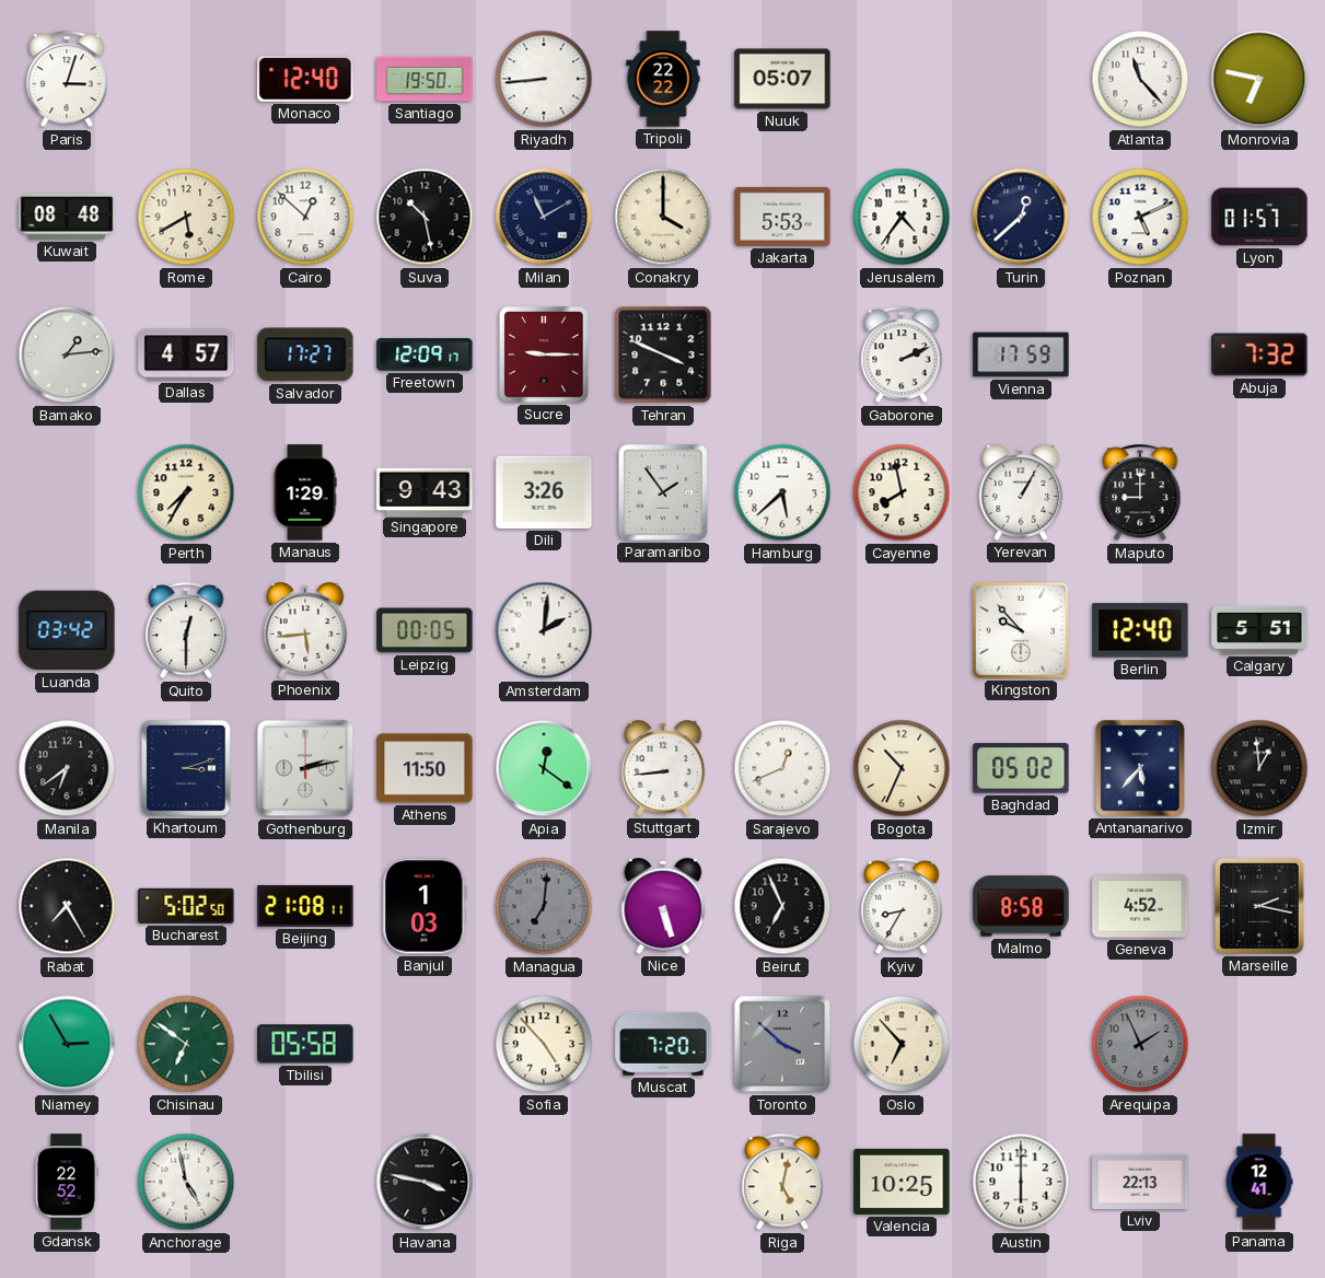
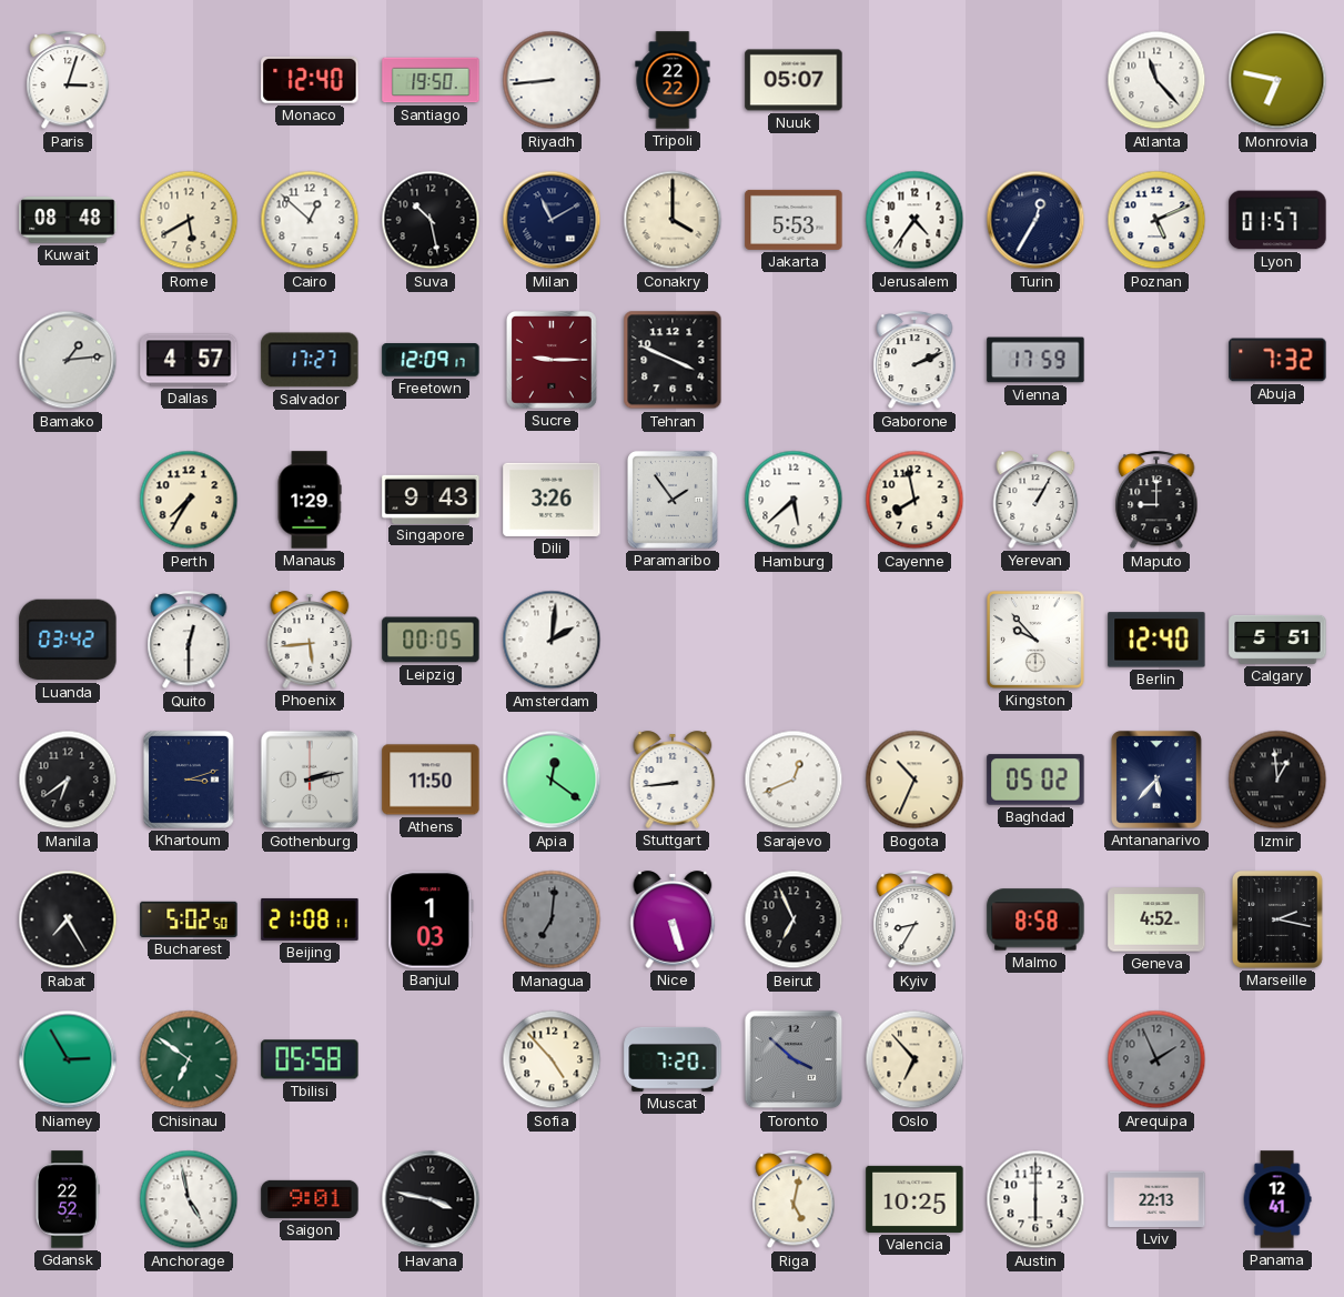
Turin: 12:38 -> 12:35
Saigon: none -> 9:01
